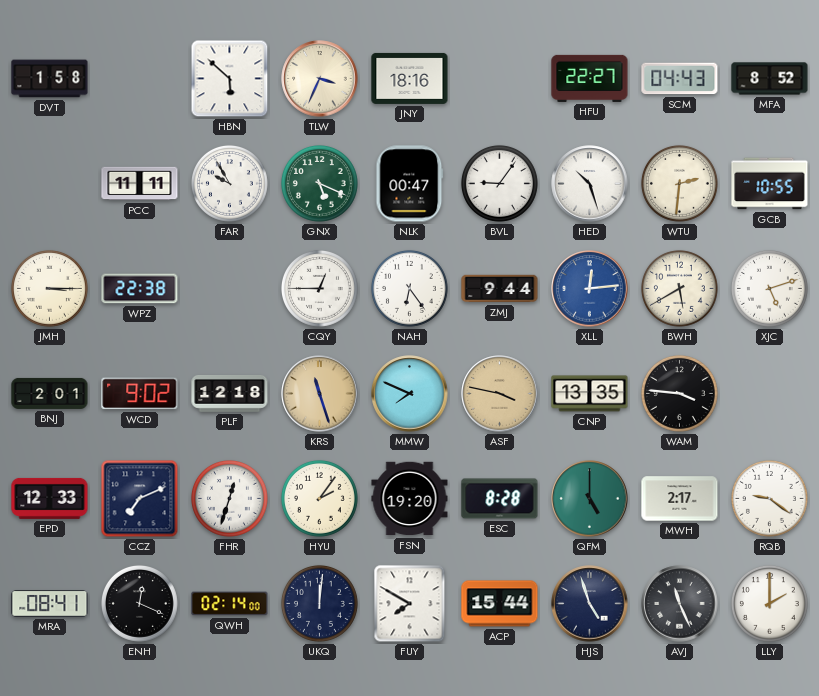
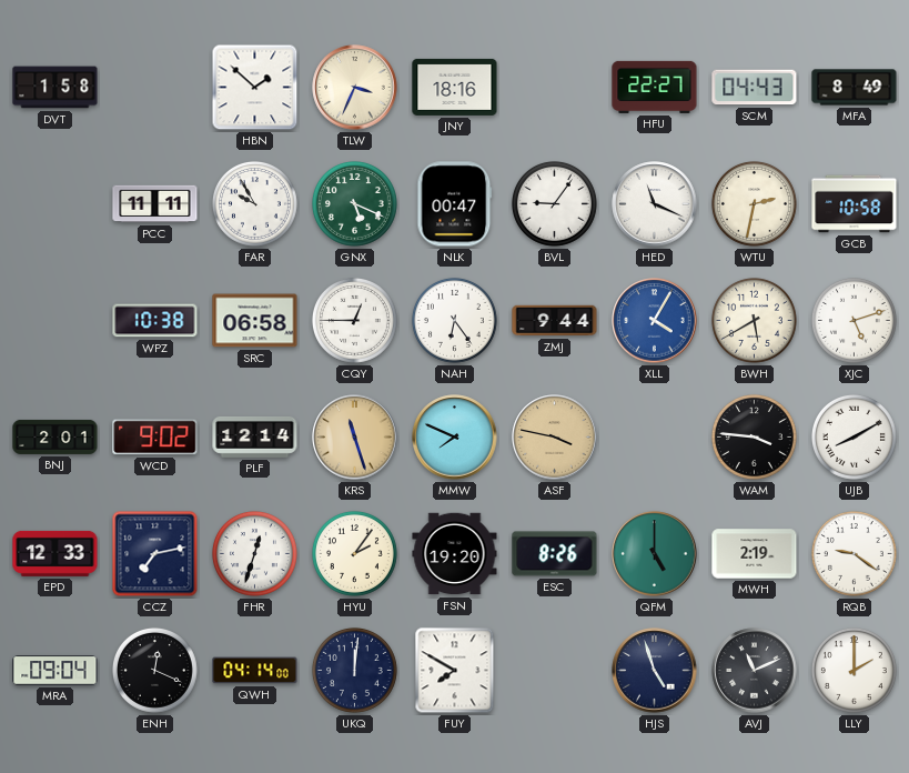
HBN: 5:52 -> 1:52
MFA: 8:52 -> 8:49
HED: 10:27 -> 11:19
WTU: 2:31 -> 2:32
GCB: 10:55 -> 10:58
JMH: 3:15 -> none
WPZ: 22:38 -> 10:38
SRC: none -> 06:58
XLL: 12:14 -> 4:05
PLF: 12:18 -> 12:14
CNP: 13:35 -> none
UJB: none -> 8:10
CCZ: 7:11 -> 7:13
ESC: 8:28 -> 8:26
MWH: 2:17 -> 2:19
MRA: 08:41 -> 09:04
QWH: 02:14 -> 04:14
ACP: 15:44 -> none
AVJ: 11:26 -> 11:11
